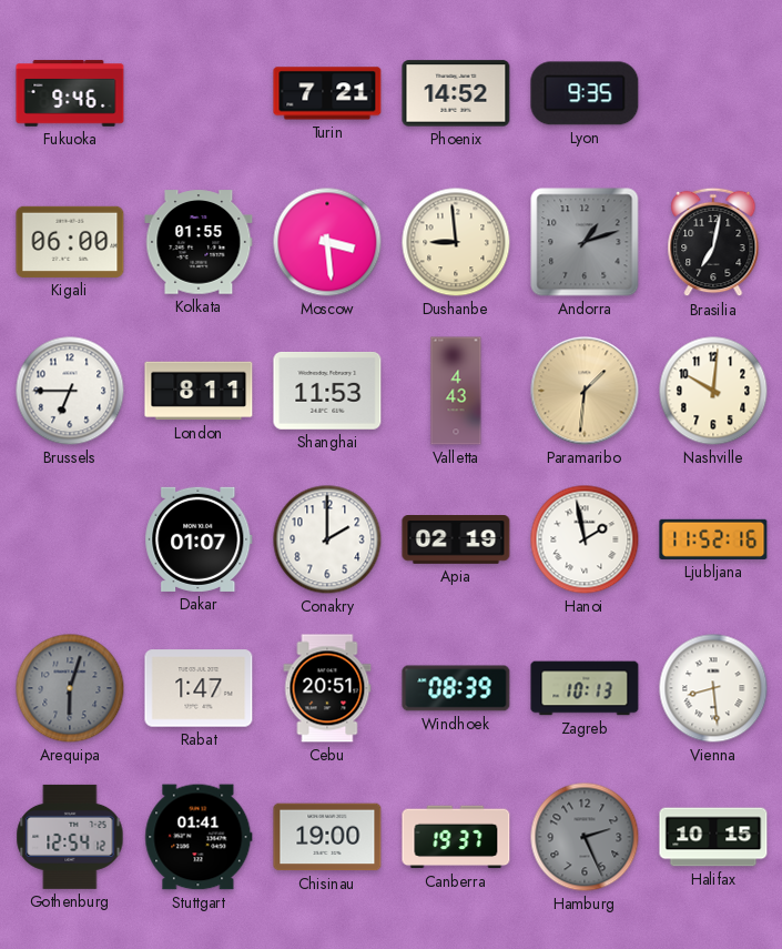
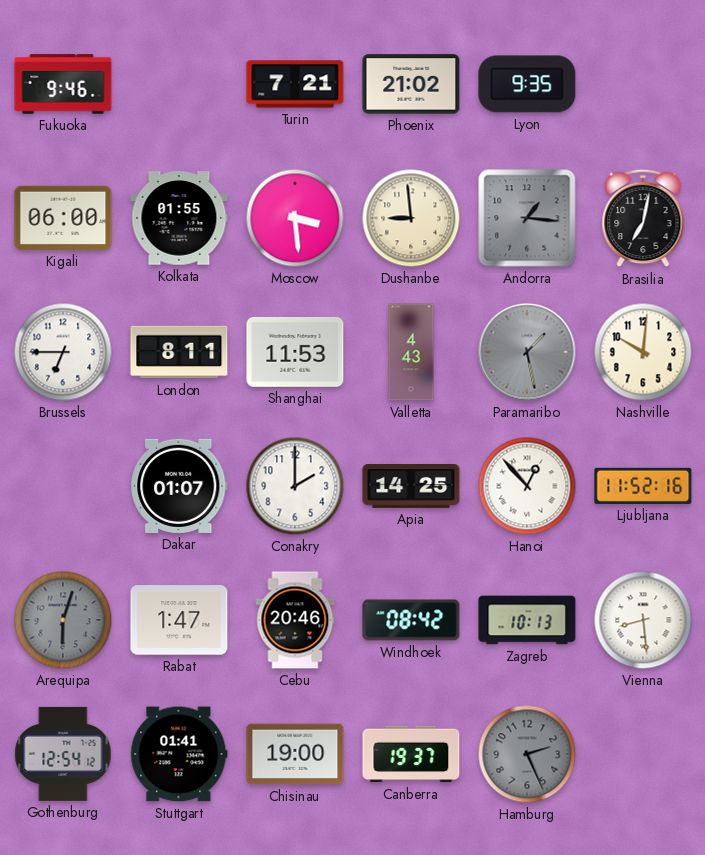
Phoenix: 14:52 -> 21:02
Andorra: 1:12 -> 1:16
Paramaribo: 1:31 -> 1:28
Paramaribo dial: champagne -> grey
Apia: 02:19 -> 14:25
Hanoi: 1:58 -> 12:53
Cebu: 20:51 -> 20:46
Windhoek: 08:39 -> 08:42
Halifax: 10:15 -> none
